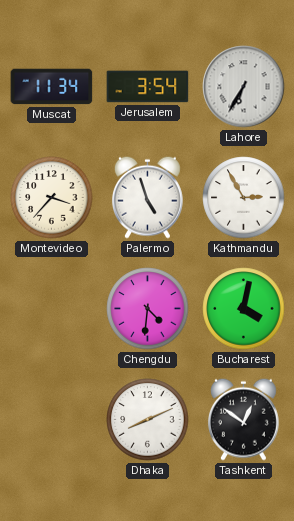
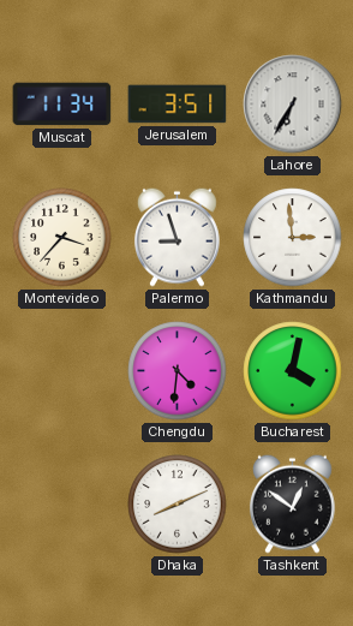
Jerusalem: 3:54 -> 3:51
Palermo: 4:57 -> 8:57
Kathmandu: 2:55 -> 2:59
